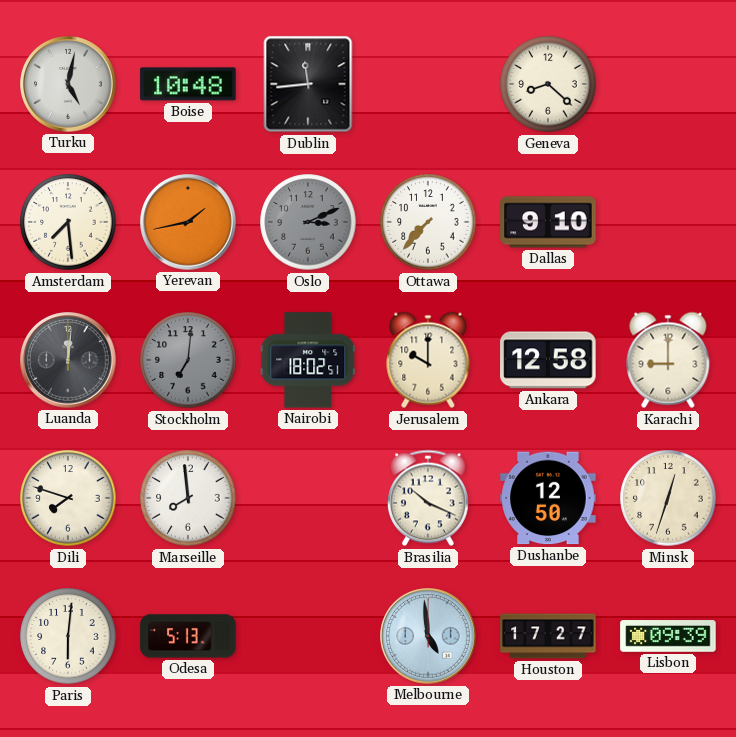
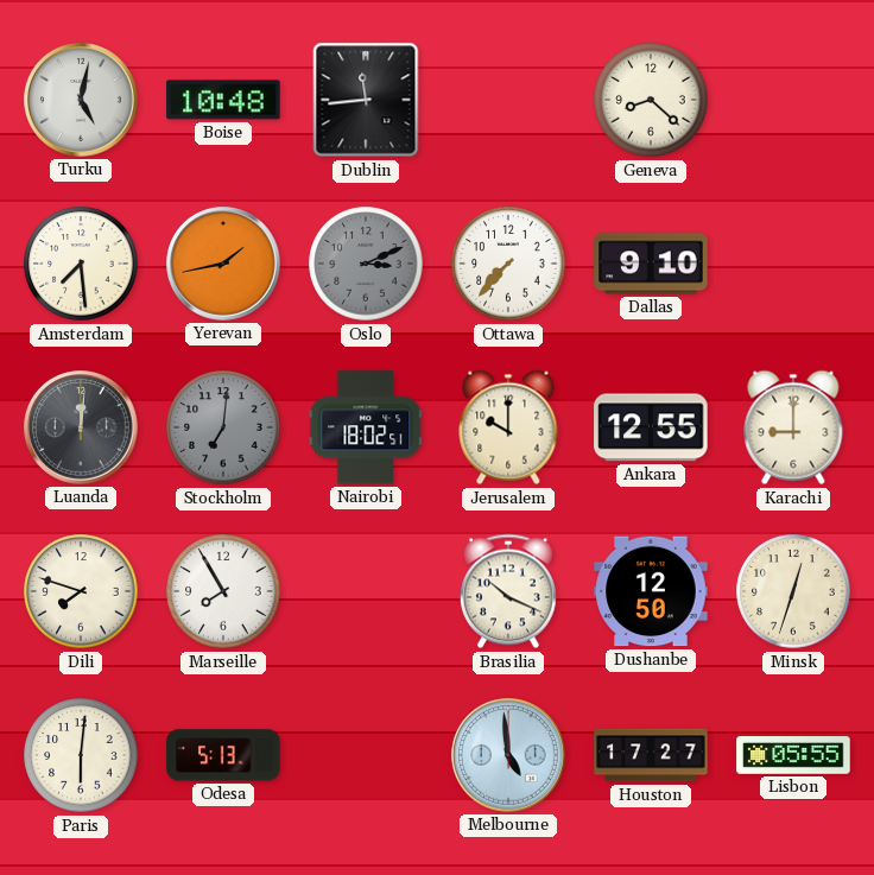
Ankara: 12:58 -> 12:55
Marseille: 7:59 -> 7:55
Lisbon: 09:39 -> 05:55
